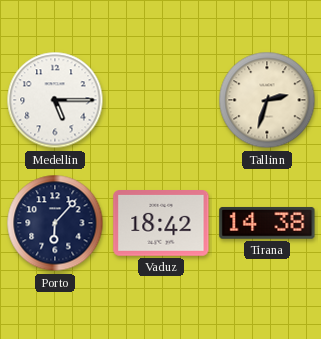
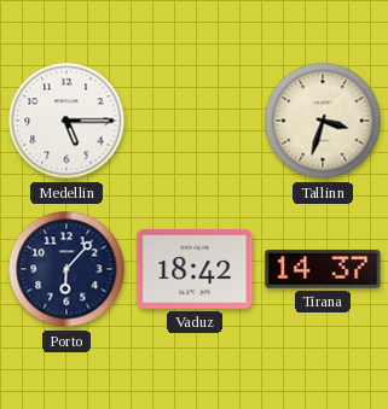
Tallinn: 2:33 -> 3:33
Tirana: 14:38 -> 14:37
